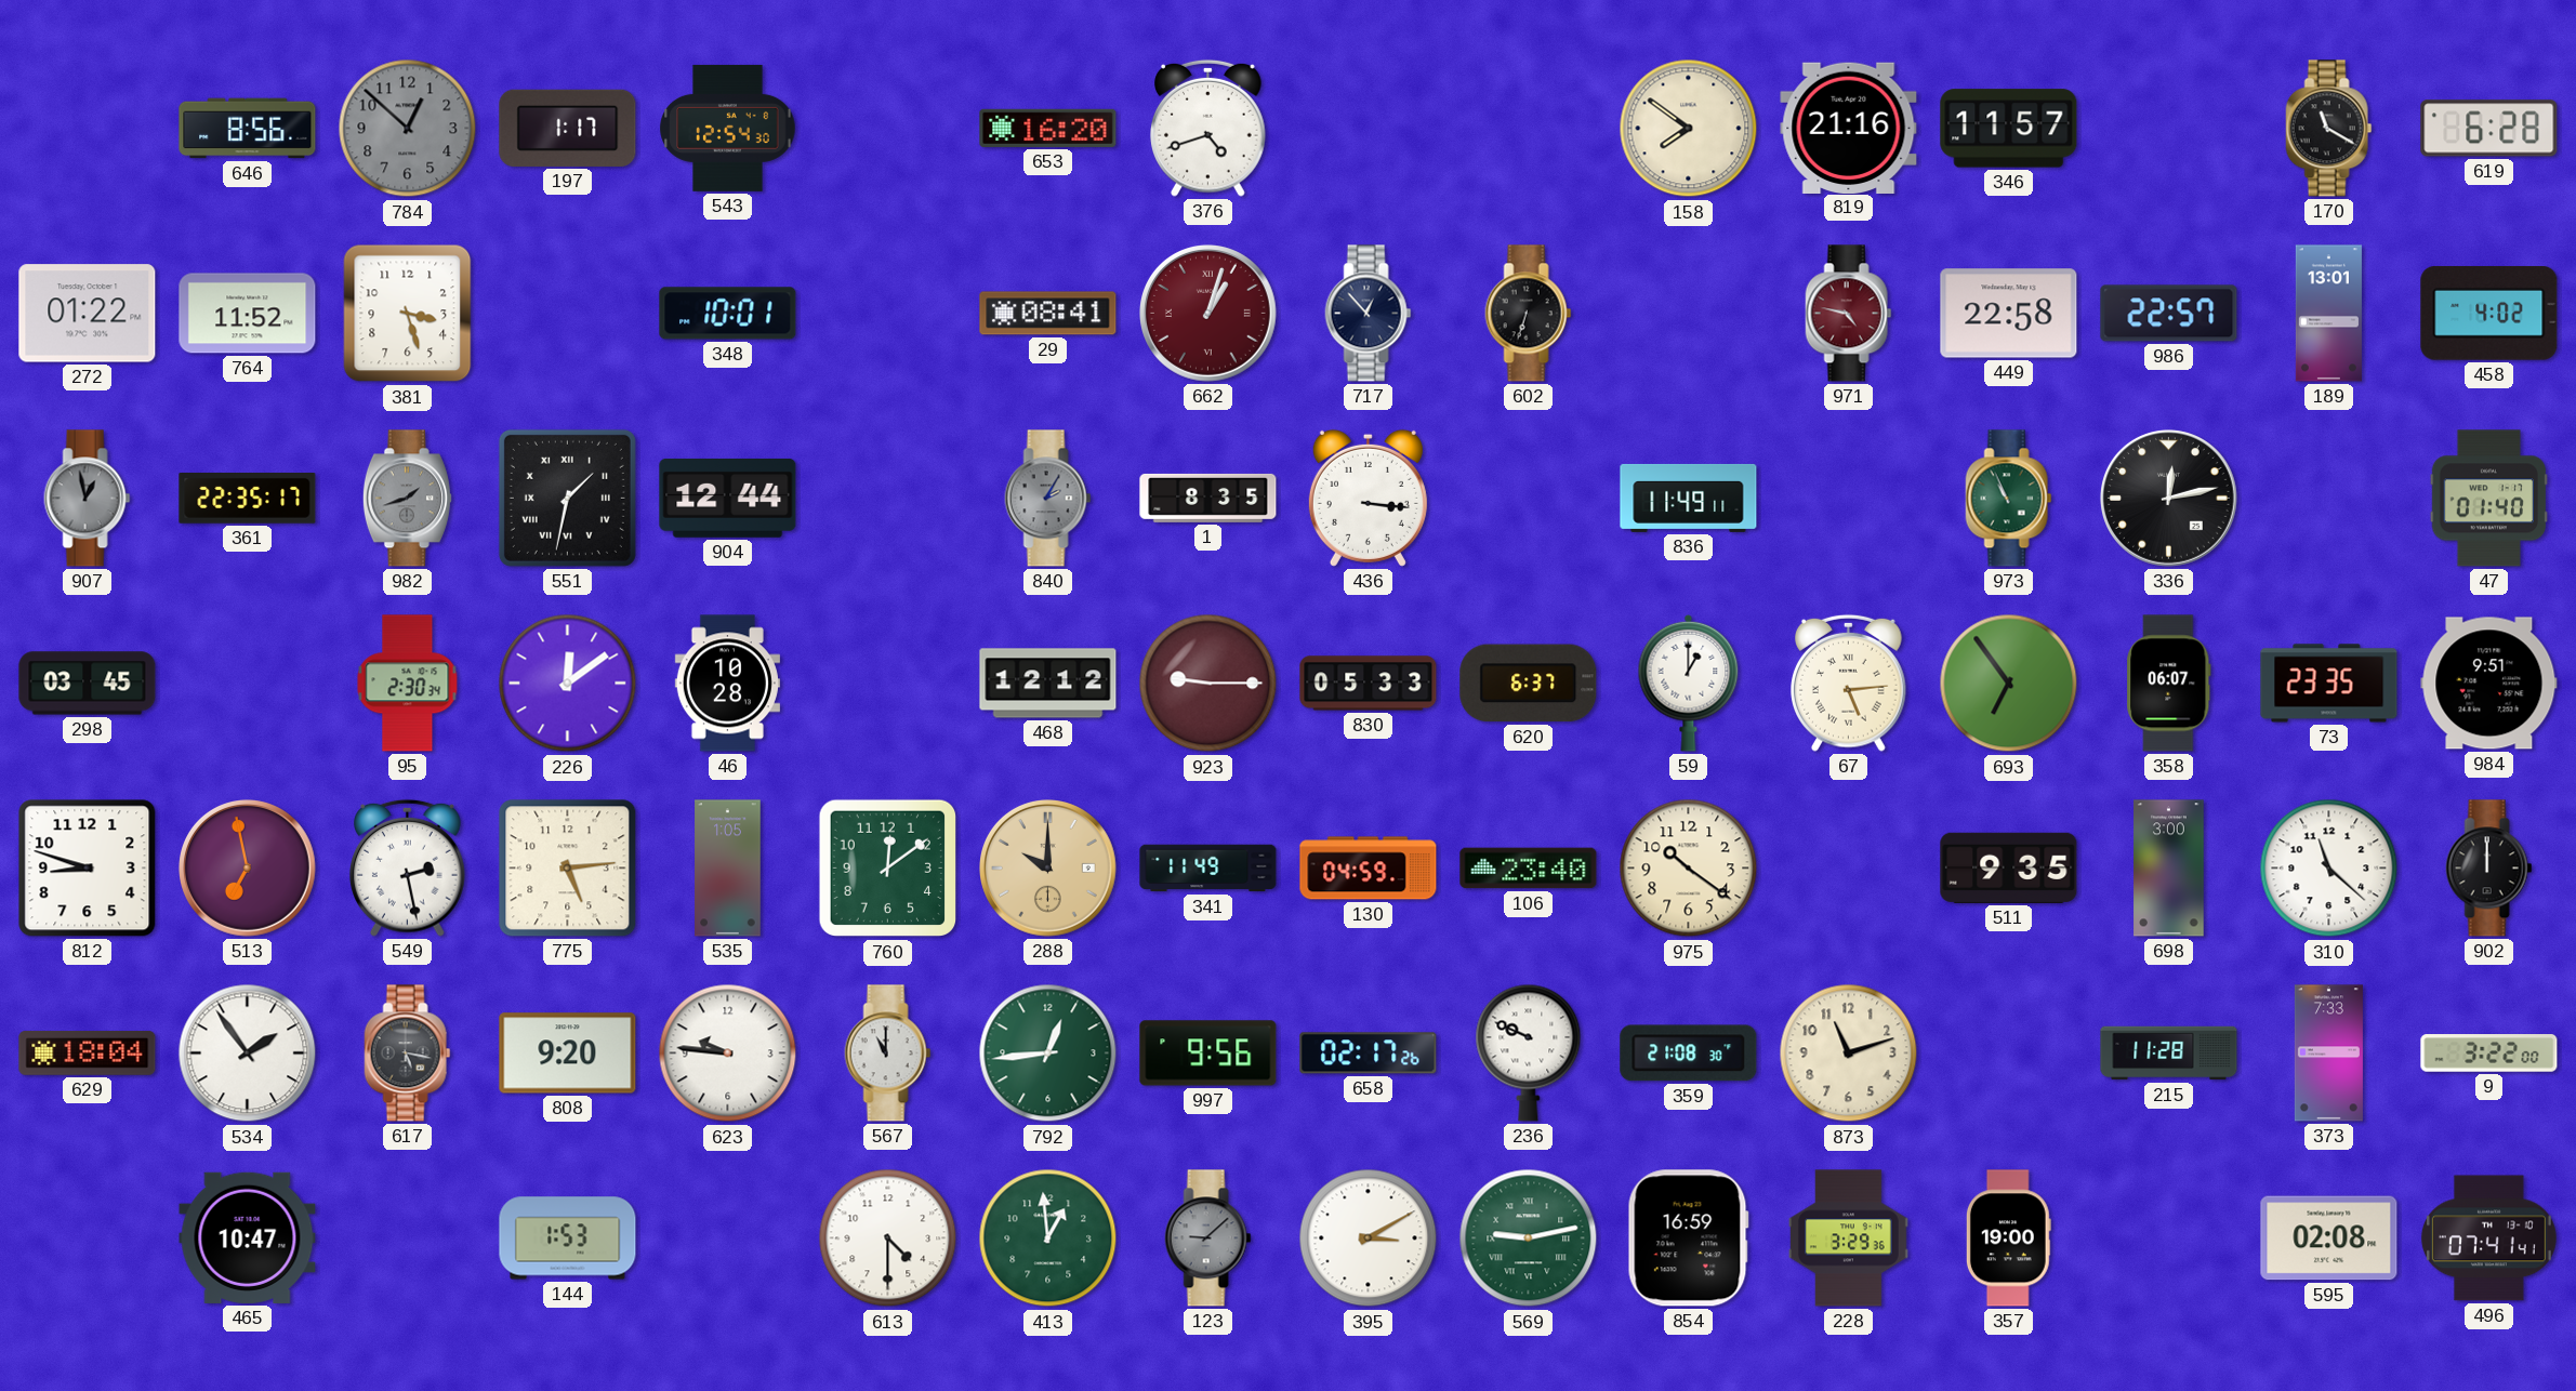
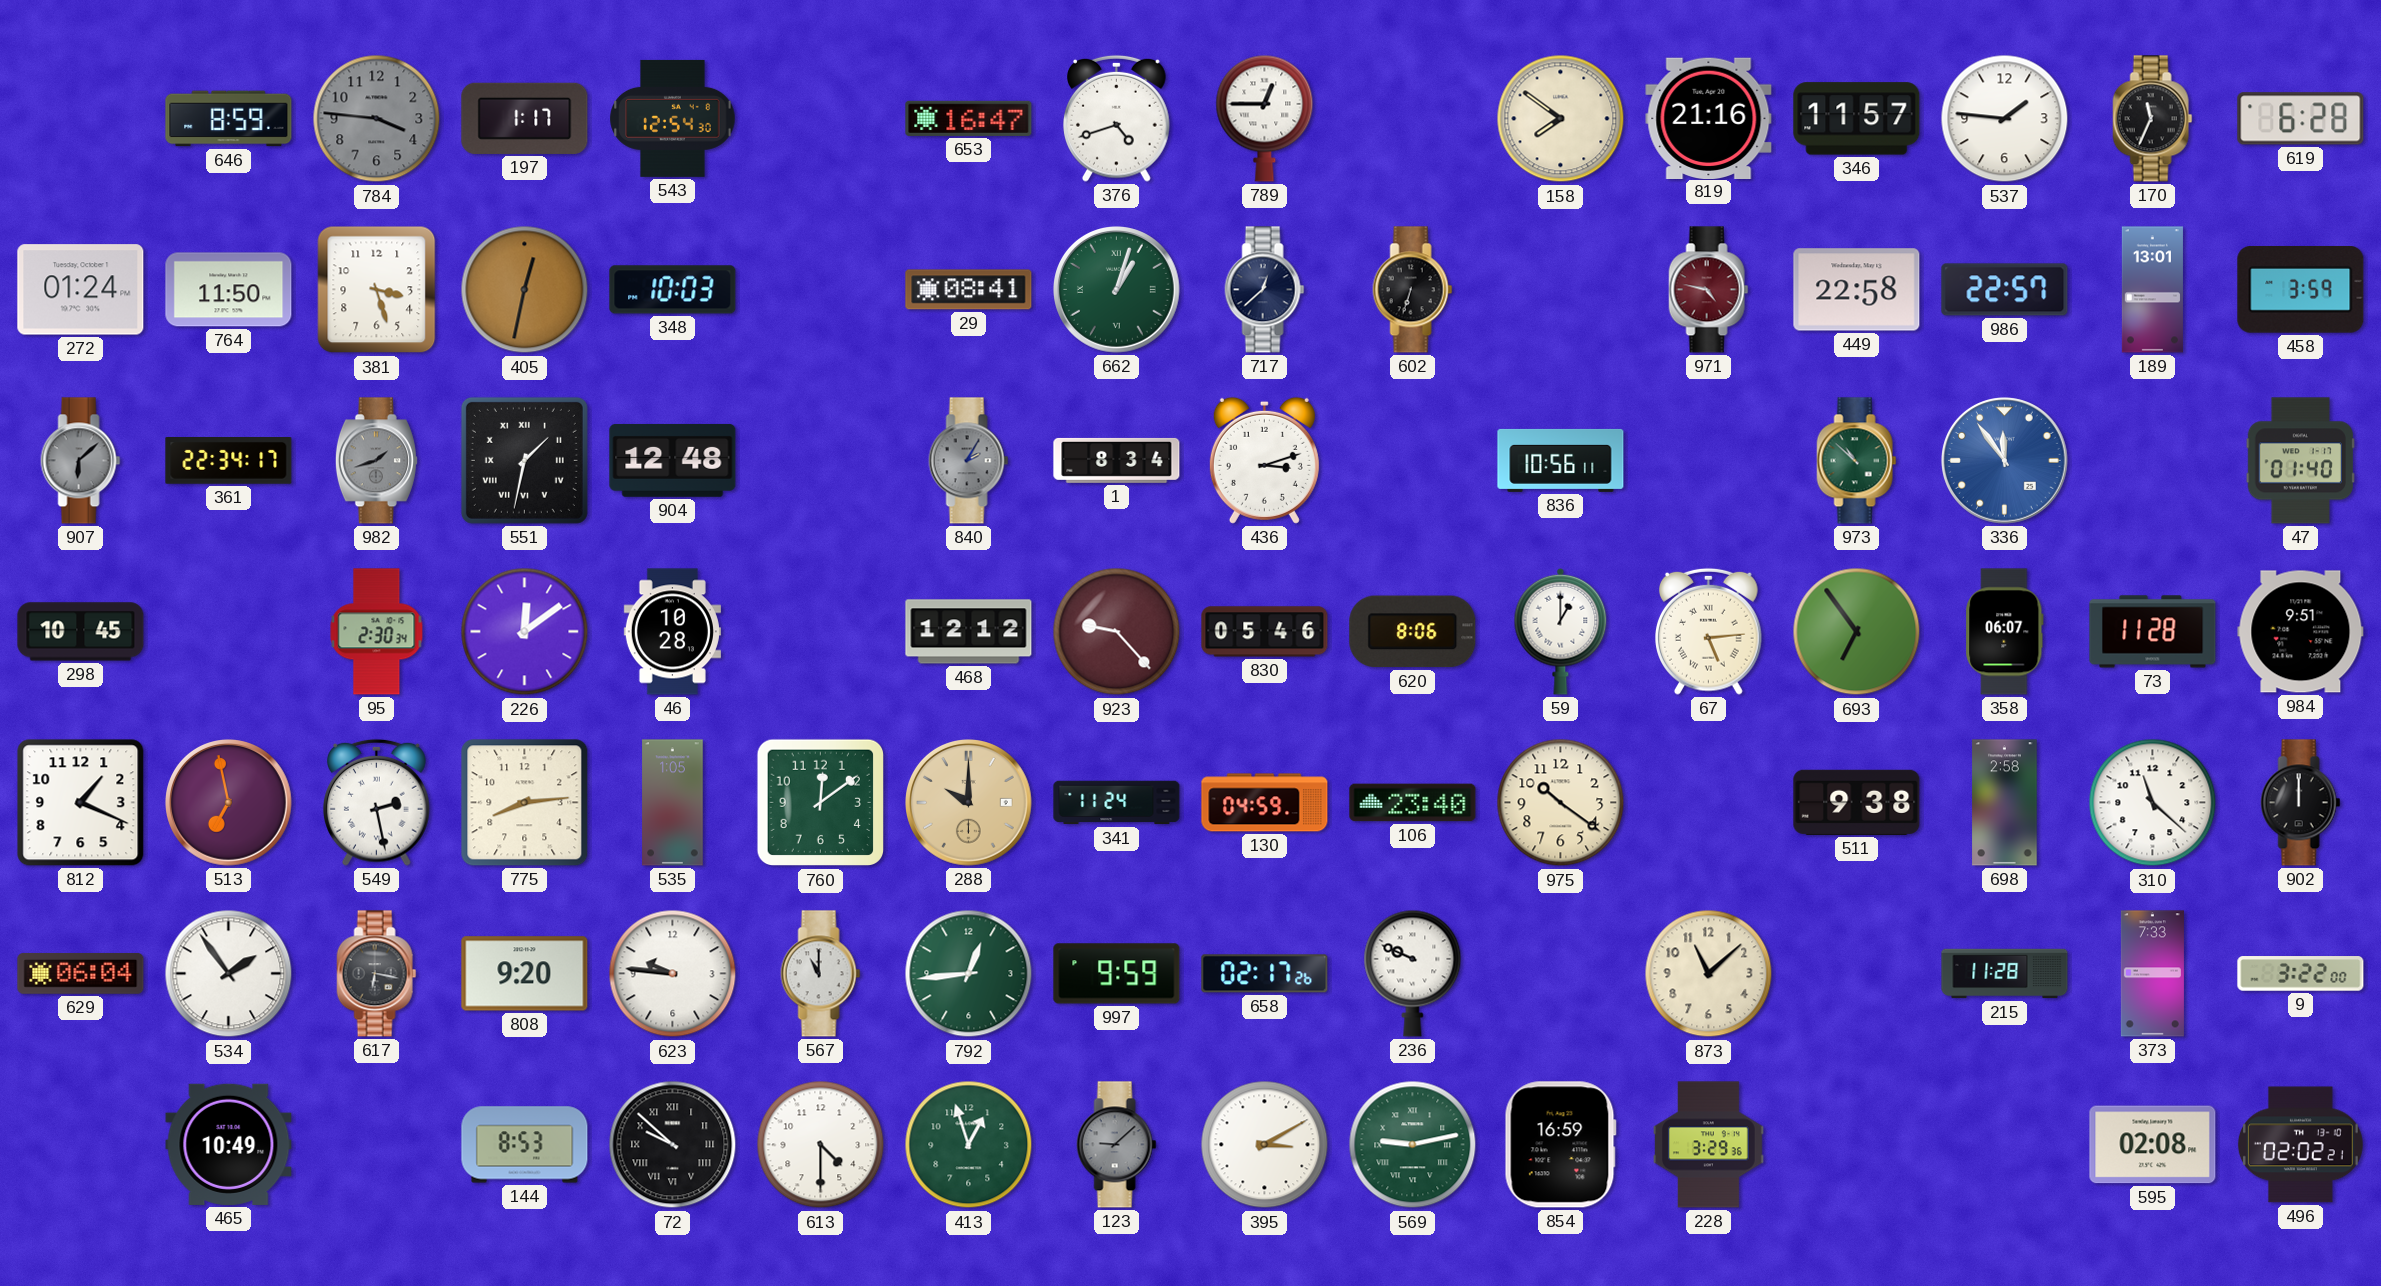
646: 8:56 -> 8:59
784: 12:52 -> 3:46
653: 16:20 -> 16:47
789: none -> 12:45
537: none -> 1:46
170: 11:20 -> 11:34
272: 01:22 -> 01:24
764: 11:52 -> 11:50
405: none -> 12:32
348: 10:01 -> 10:03
662 dial: burgundy -> green
717: 12:53 -> 12:38
458: 4:02 -> 3:59
907: 12:58 -> 6:08
361: 22:35 -> 22:34
904: 12:44 -> 12:48
1: 8:35 -> 8:34
436: 3:16 -> 3:12
836: 11:49 -> 10:56
973: 10:56 -> 10:52
336: 12:13 -> 11:54
336 dial: black -> blue
298: 03:45 -> 10:45
923: 9:15 -> 9:23
830: 05:33 -> 05:46
620: 6:37 -> 8:06
73: 23:35 -> 11:28
812: 8:48 -> 1:19
775: 5:14 -> 8:14
341: 11:49 -> 11:24
511: 9:35 -> 9:38
698: 3:00 -> 2:58
629: 18:04 -> 06:04
617: 5:17 -> 6:17
997: 9:56 -> 9:59
359: 21:08 -> none
873: 11:12 -> 11:08
465: 10:47 -> 10:49
144: 1:53 -> 8:53
72: none -> 9:52
413: 12:59 -> 12:57
357: 19:00 -> none
496: 07:41 -> 02:02
